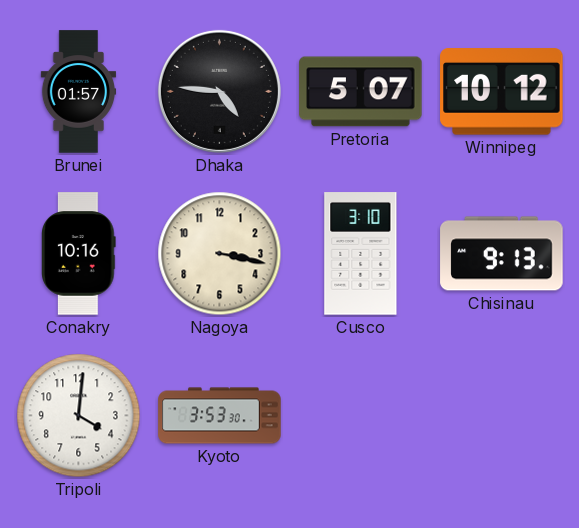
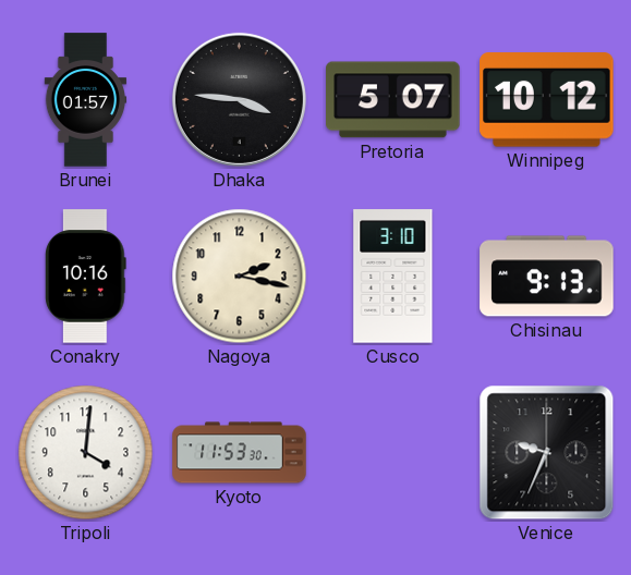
Dhaka: 4:46 -> 3:46
Nagoya: 3:17 -> 2:17
Kyoto: 3:53 -> 11:53
Venice: none -> 9:34
